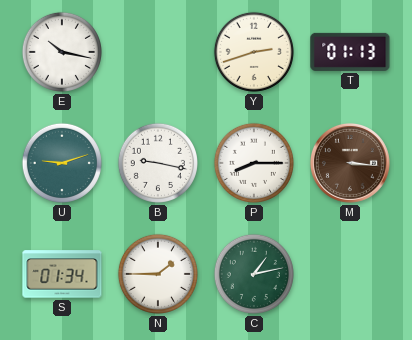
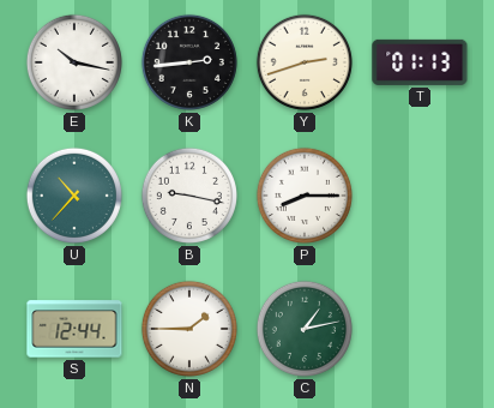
K: none -> 2:44
U: 9:12 -> 10:37
M: 3:16 -> none
S: 01:34 -> 12:44
